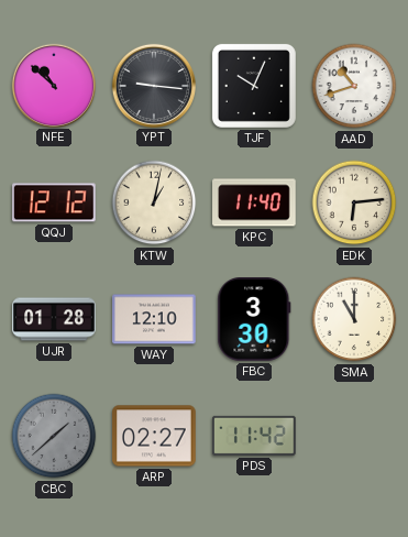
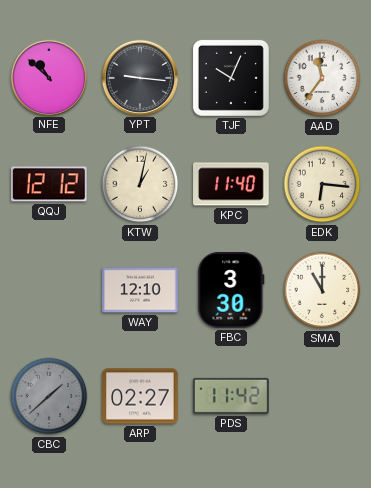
AAD: 10:42 -> 11:36
EDK: 6:14 -> 6:16
UJR: 01:28 -> none
